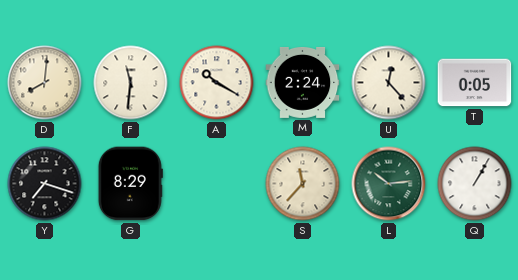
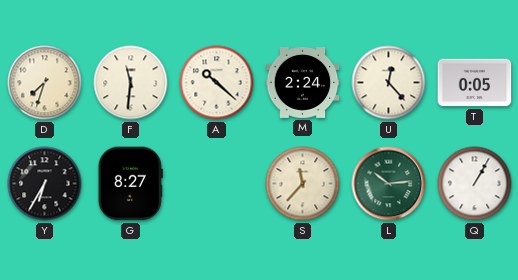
D: 8:01 -> 7:33
A: 10:20 -> 10:22
Y: 7:18 -> 6:35
G: 8:29 -> 8:27
